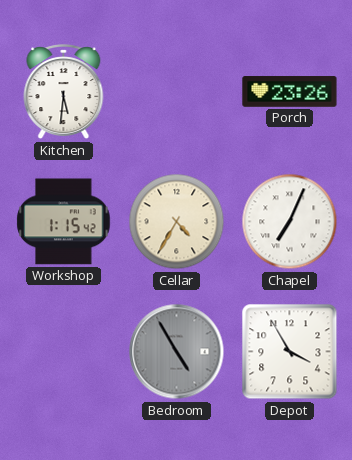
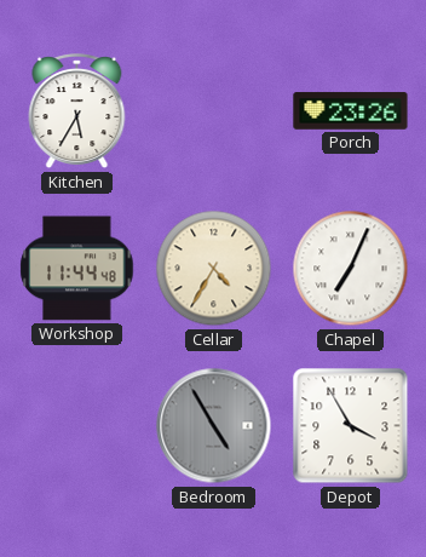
Kitchen: 5:31 -> 5:35
Workshop: 1:15 -> 11:44
